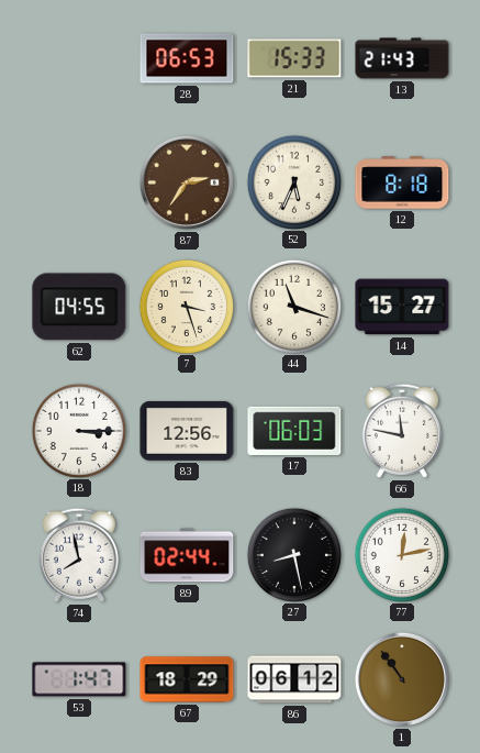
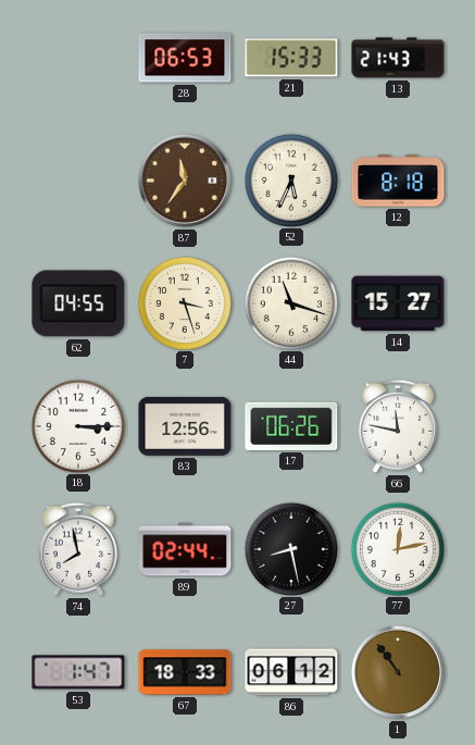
87: 2:36 -> 11:36
17: 06:03 -> 06:26
67: 18:29 -> 18:33
